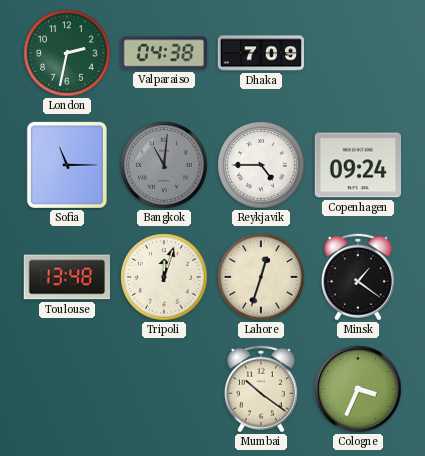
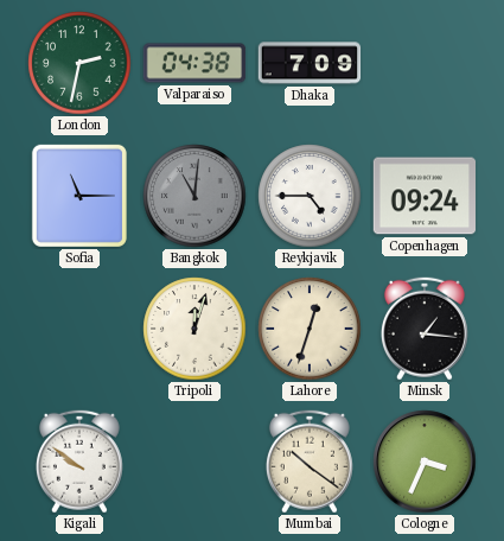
Toulouse: 13:48 -> none
Minsk: 1:21 -> 1:16
Kigali: none -> 9:51
